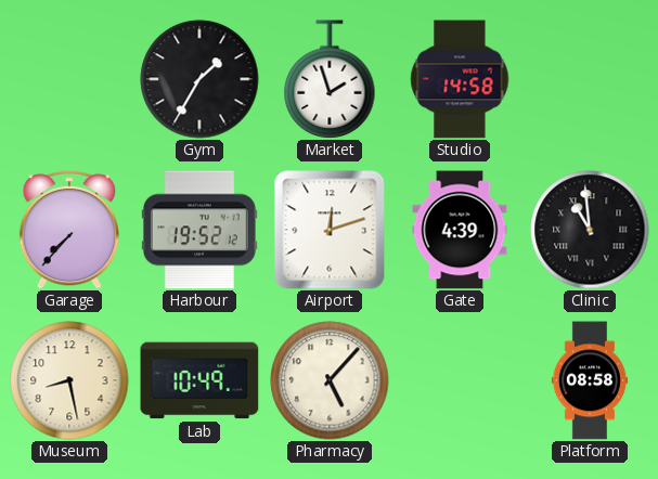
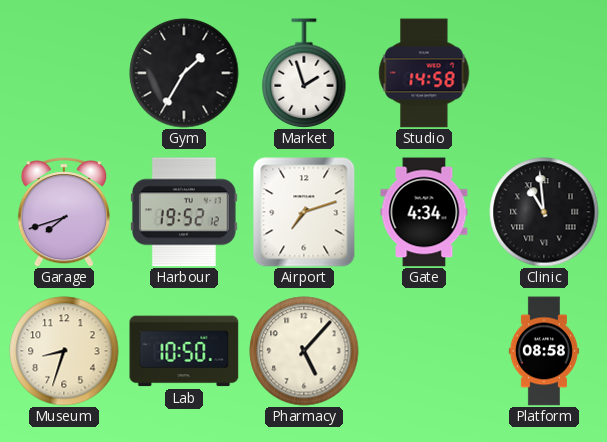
Garage: 7:37 -> 7:42
Airport: 12:12 -> 7:12
Gate: 4:39 -> 4:34
Museum: 8:28 -> 8:33
Lab: 10:49 -> 10:50
